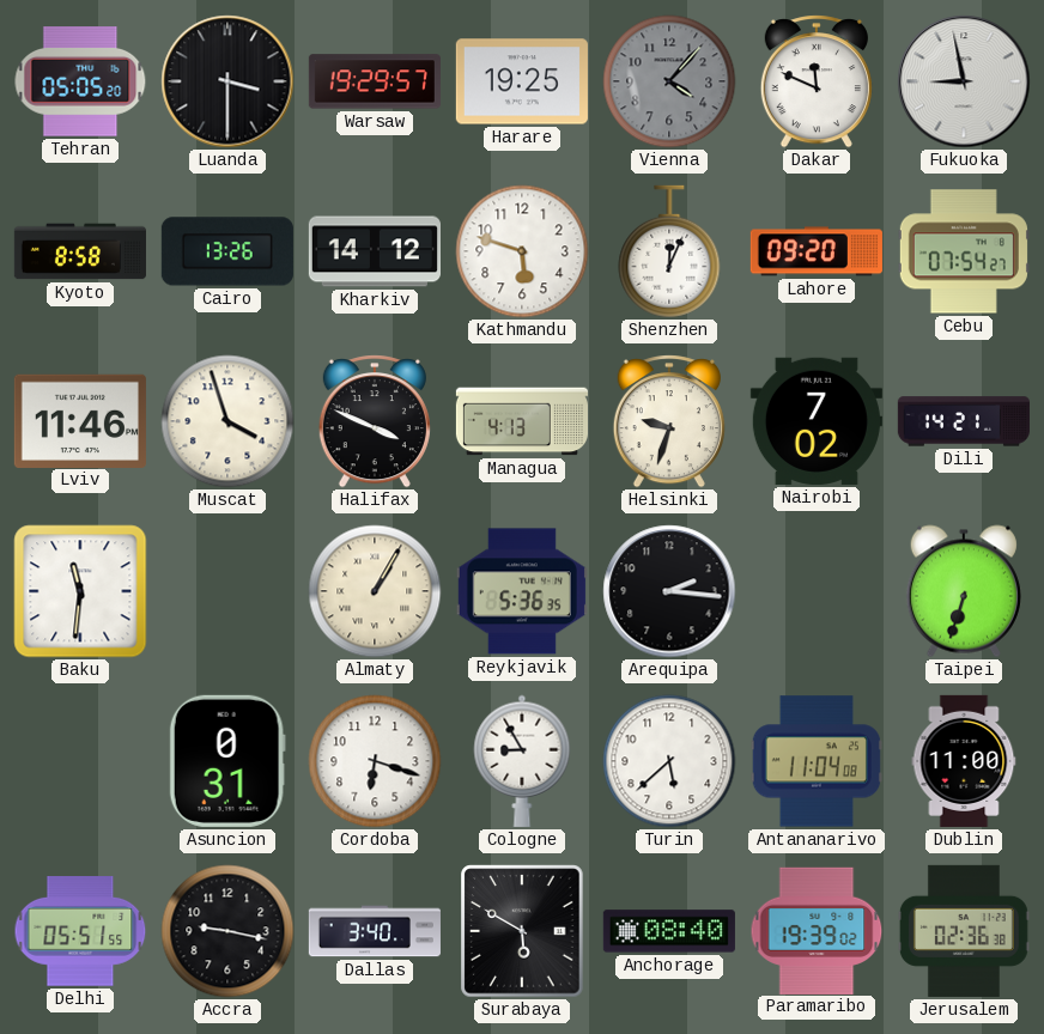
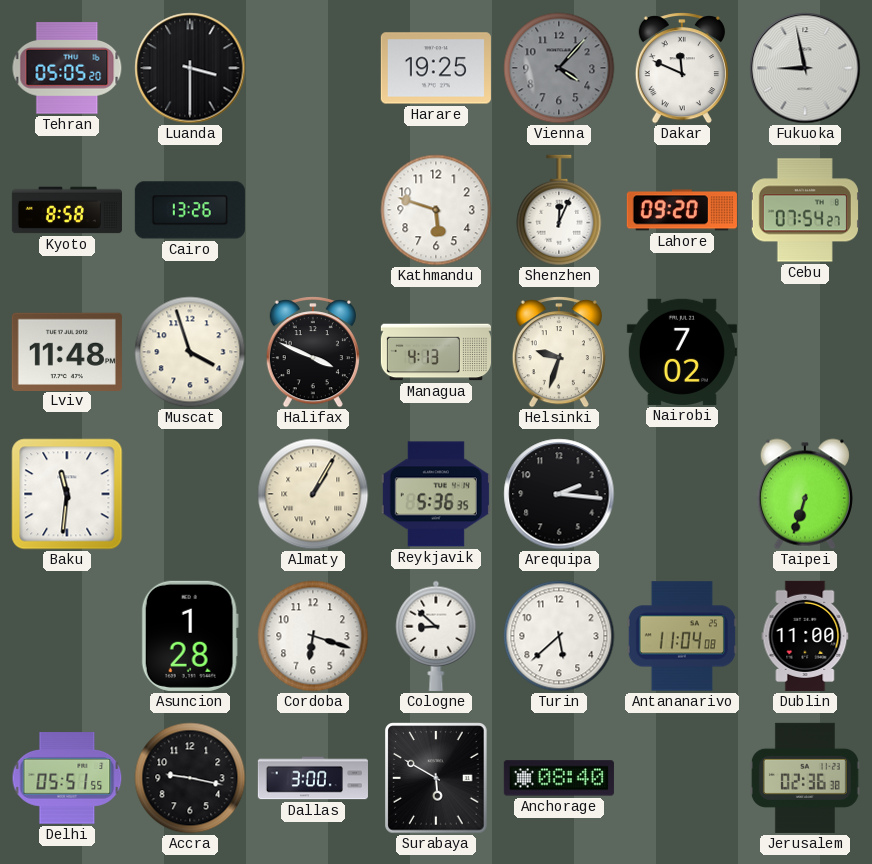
Warsaw: 19:29 -> none
Kharkiv: 14:12 -> none
Lviv: 11:46 -> 11:48
Dili: 14:21 -> none
Asuncion: 0:31 -> 1:28
Cologne: 8:55 -> 8:52
Dallas: 3:40 -> 3:00
Paramaribo: 19:39 -> none
